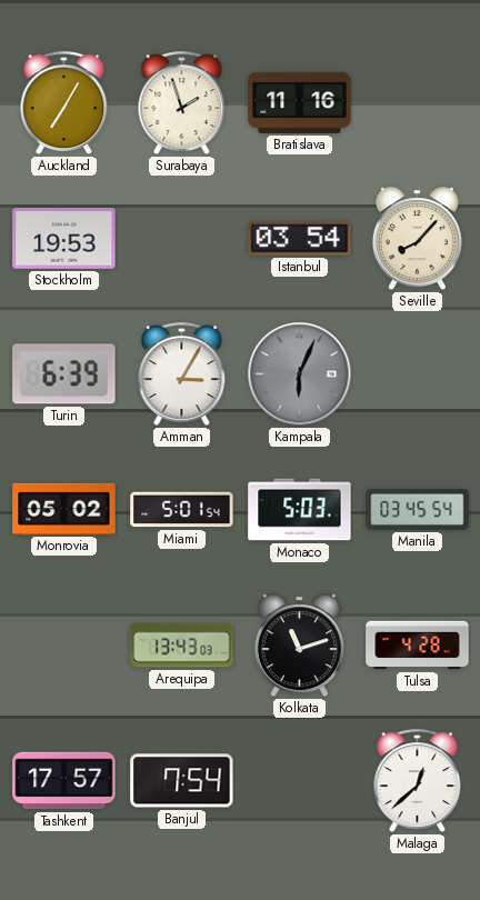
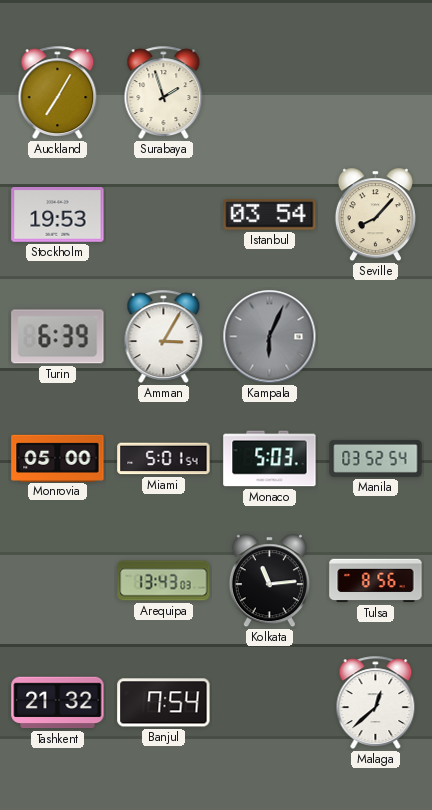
Bratislava: 11:16 -> none
Monrovia: 05:02 -> 05:00
Manila: 03:45 -> 03:52
Kolkata: 11:12 -> 11:14
Tulsa: 4:28 -> 8:56
Tashkent: 17:57 -> 21:32
